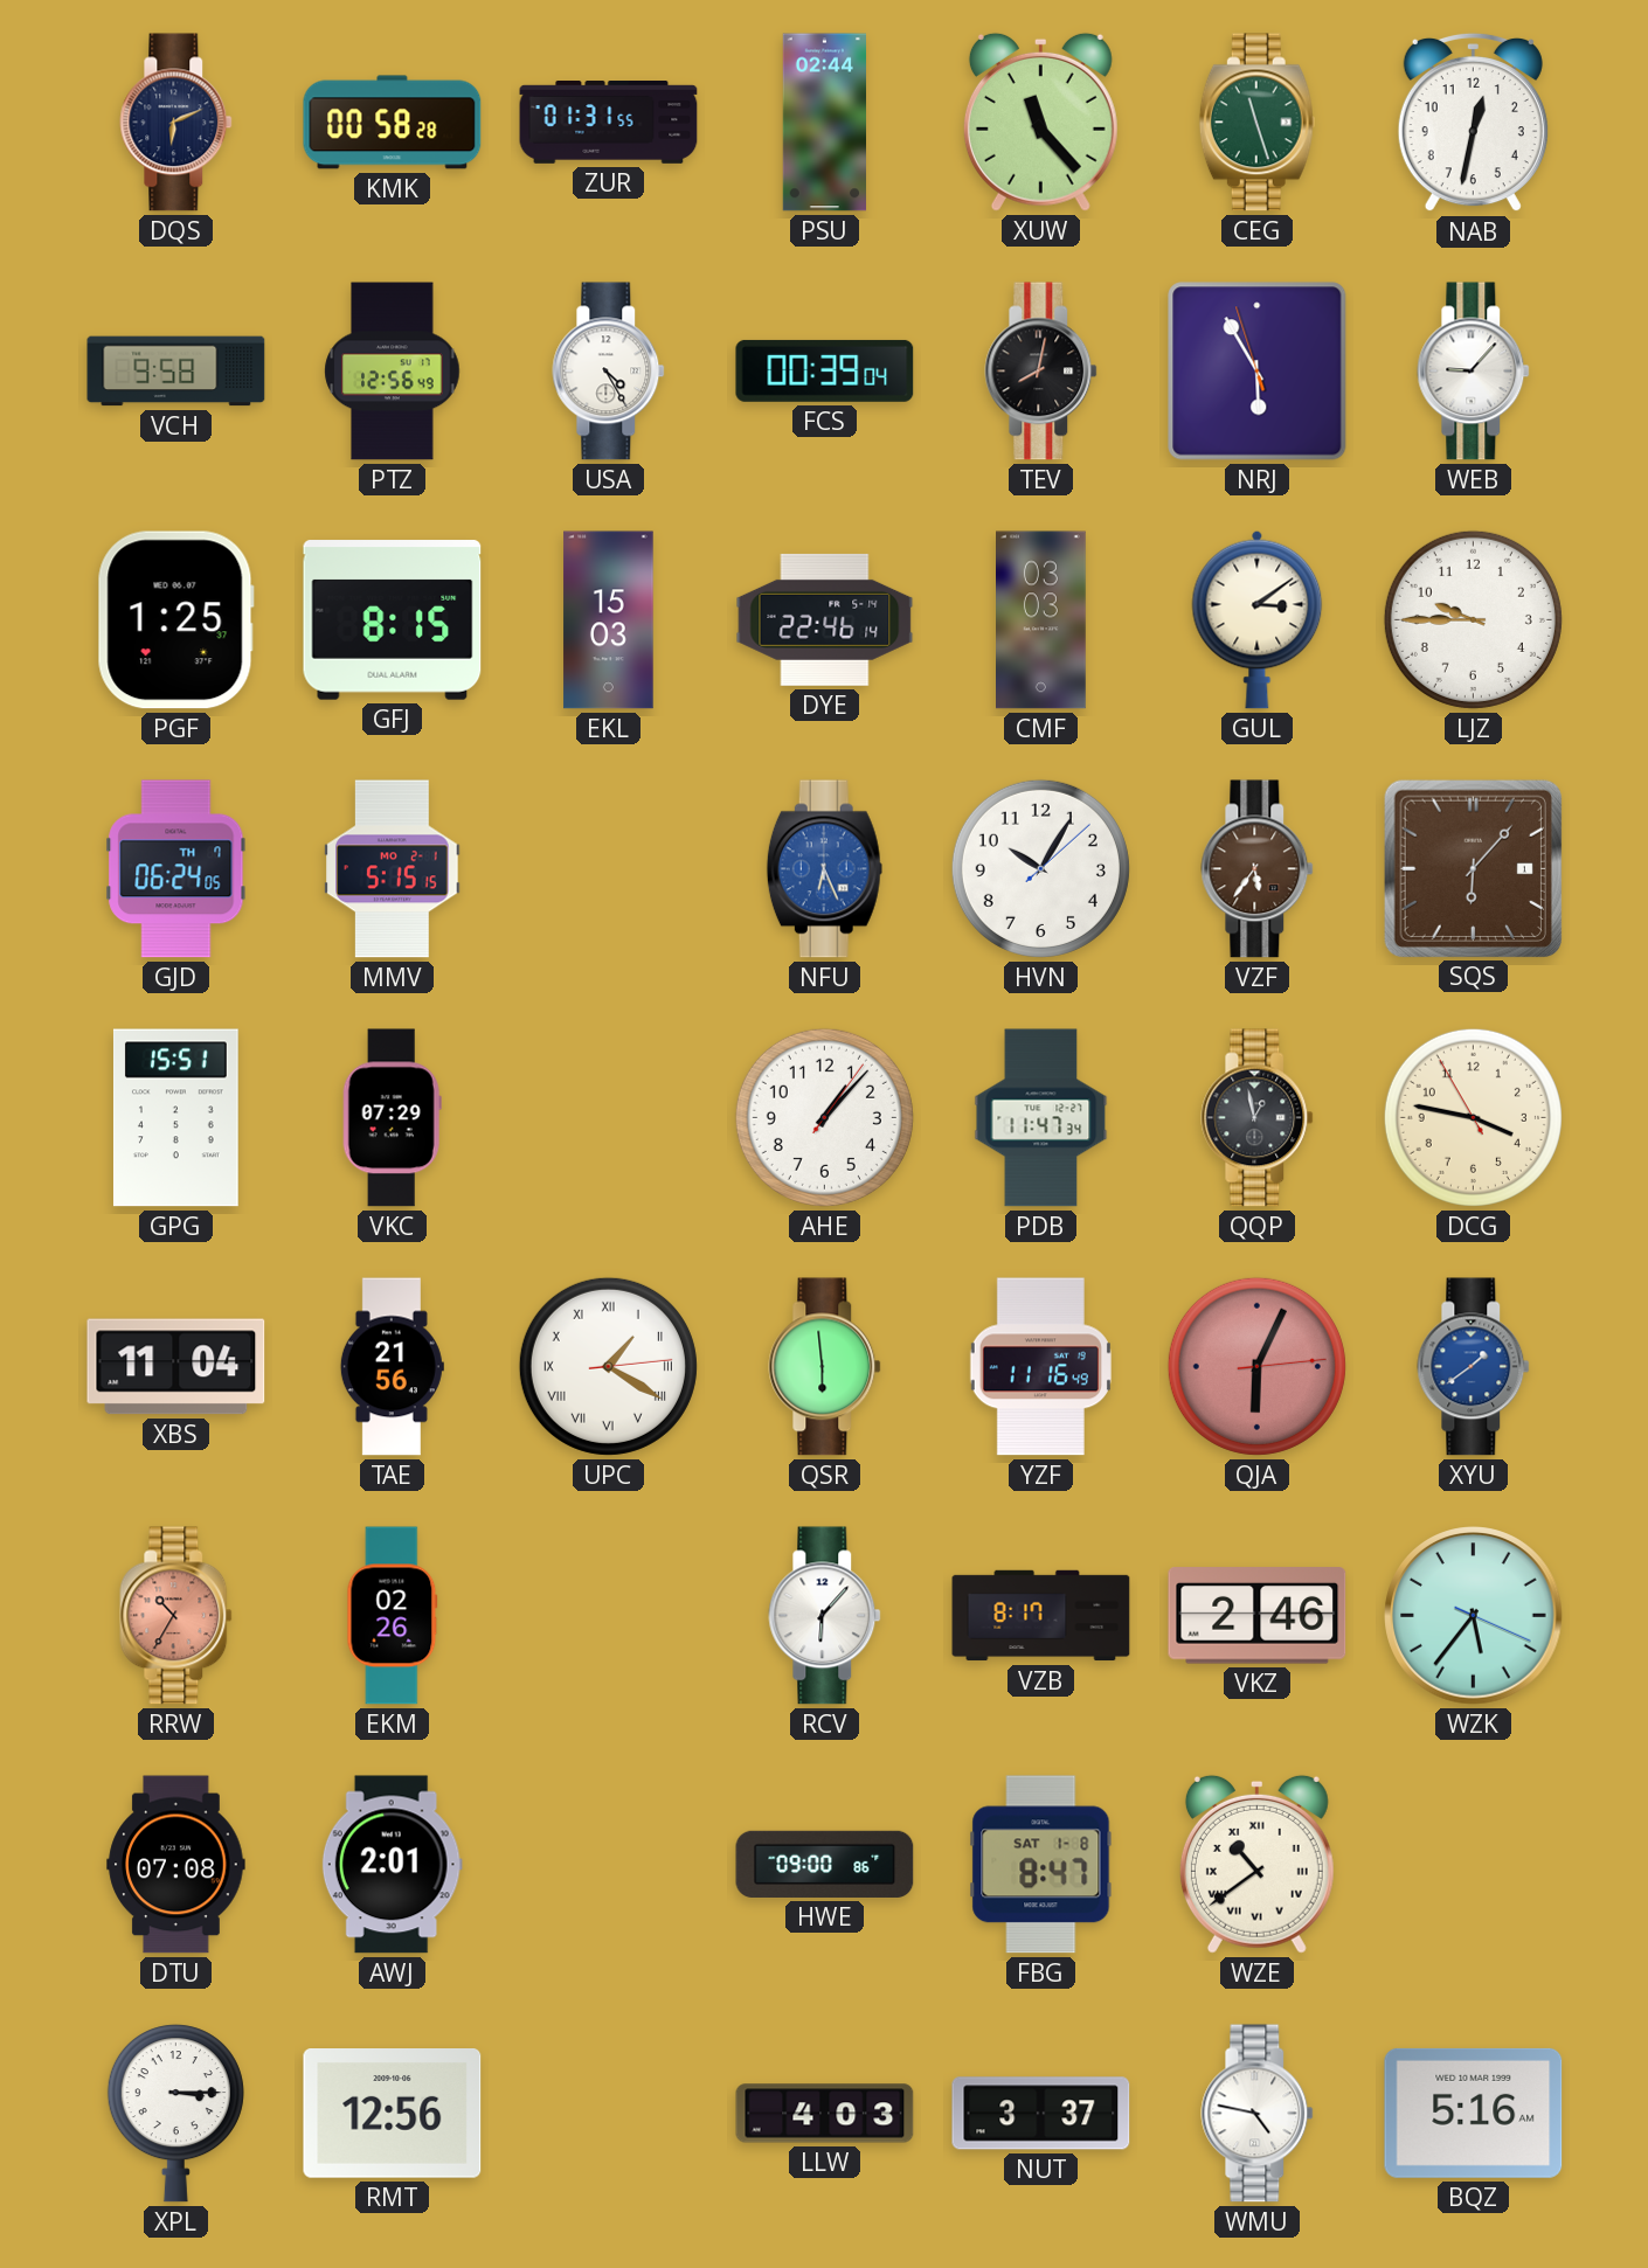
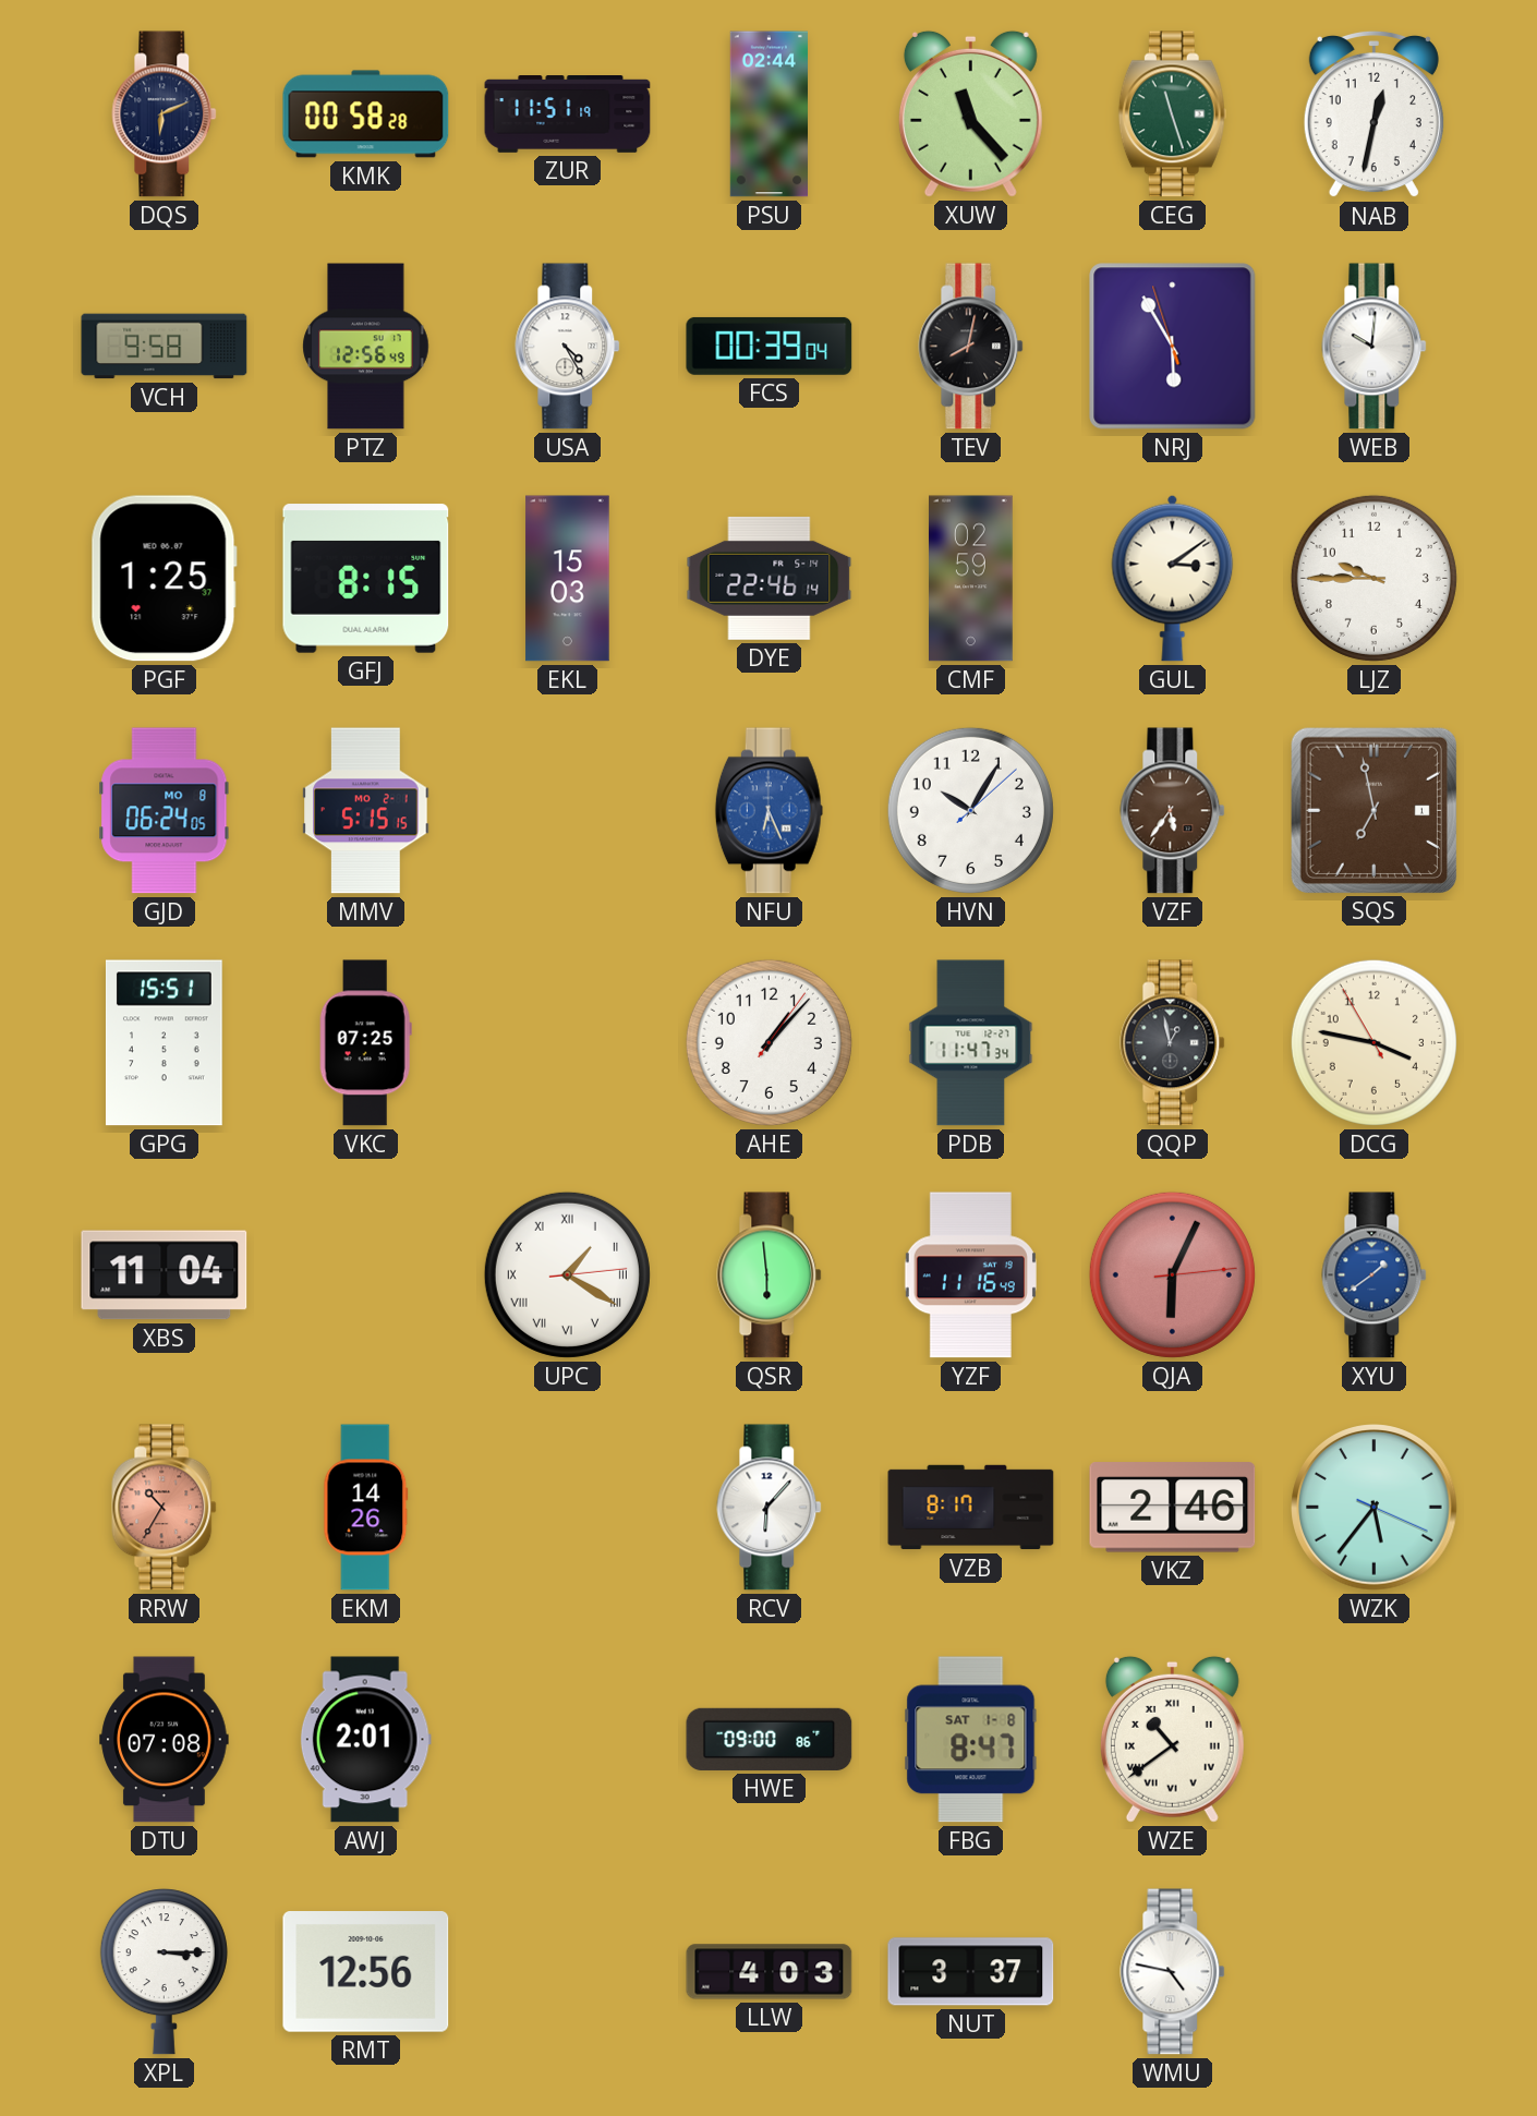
ZUR: 01:31 -> 11:51
WEB: 9:07 -> 10:01
CMF: 03:03 -> 02:59
GJD date: TH 7 -> MO 8
SQS: 6:07 -> 6:58
VKC: 07:29 -> 07:25
TAE: 21:56 -> none
EKM: 02:26 -> 14:26
BQZ: 5:16 -> none
